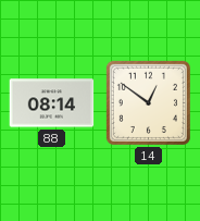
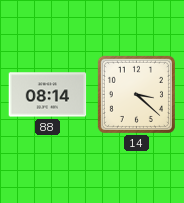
14: 12:51 -> 3:22
